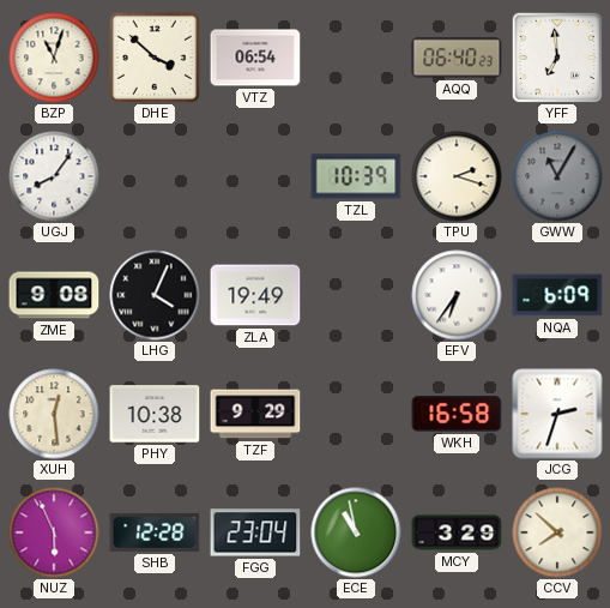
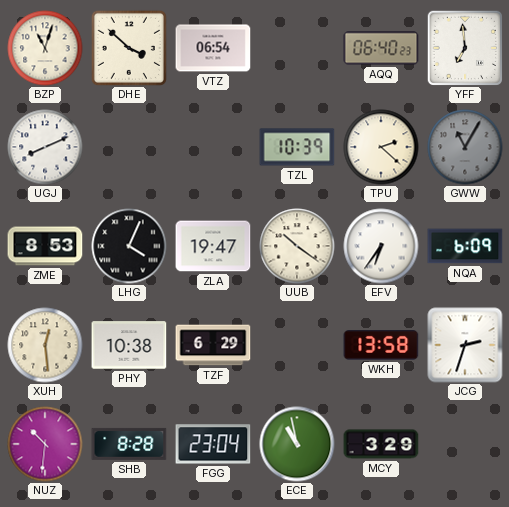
UGJ: 8:06 -> 8:11
TPU: 2:18 -> 2:22
ZME: 9:08 -> 8:53
ZLA: 19:49 -> 19:47
UUB: none -> 10:21
TZF: 9:29 -> 6:29
WKH: 16:58 -> 13:58
NUZ: 5:56 -> 10:31
SHB: 12:28 -> 8:28
CCV: 7:52 -> none
